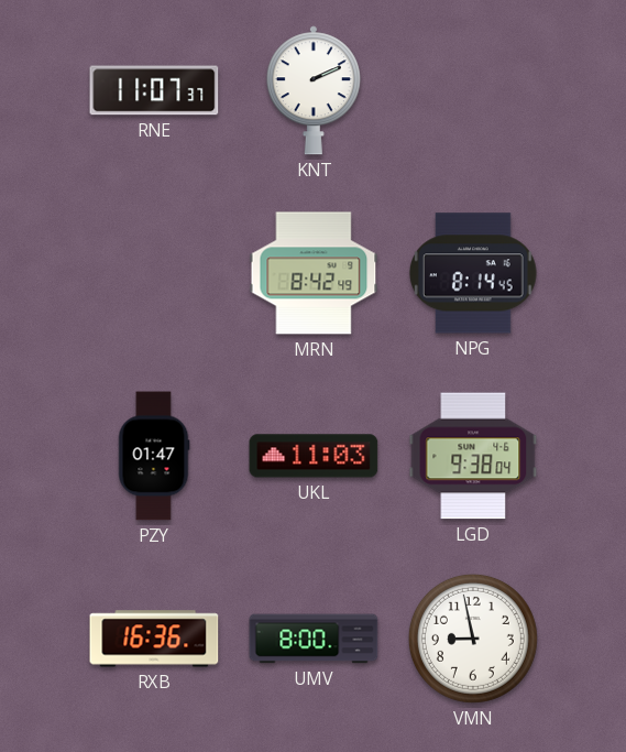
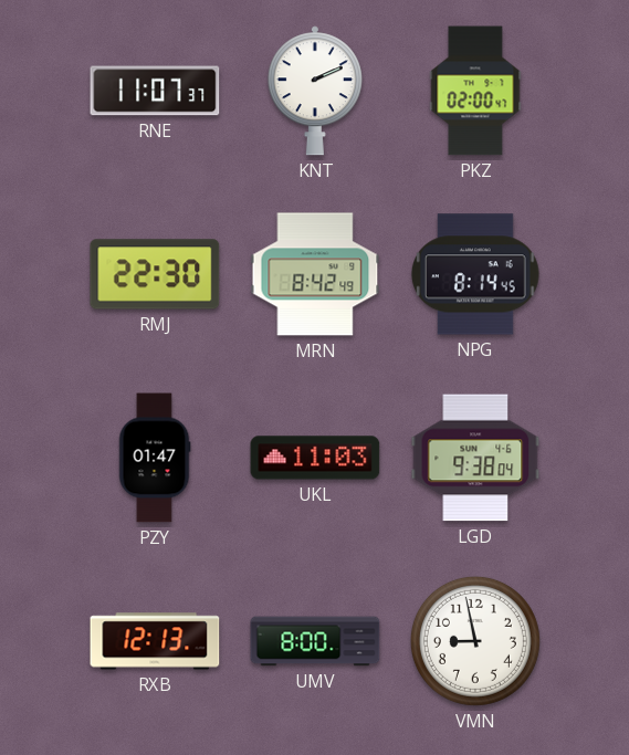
PKZ: none -> 02:00
RMJ: none -> 22:30
RXB: 16:36 -> 12:13
